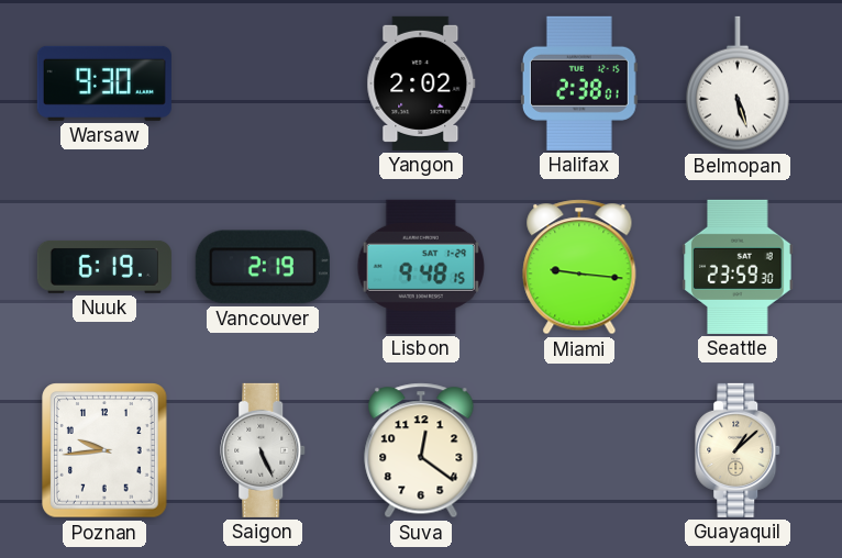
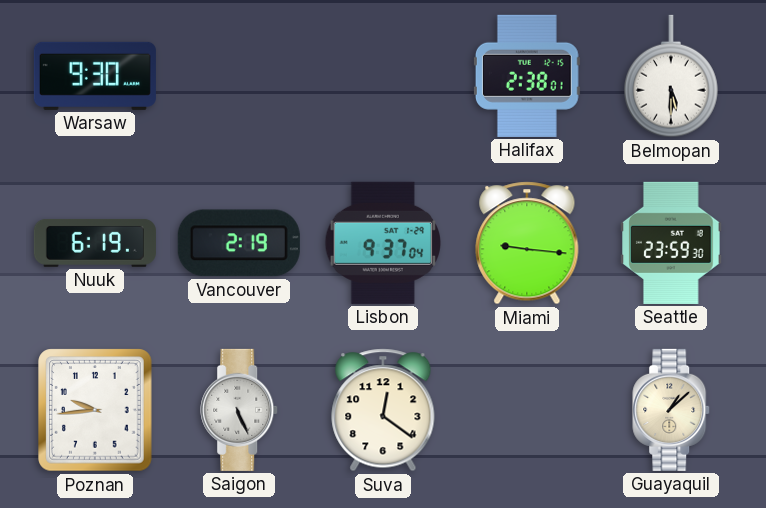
Yangon: 2:02 -> none
Belmopan: 5:27 -> 5:30
Lisbon: 9:48 -> 9:37
